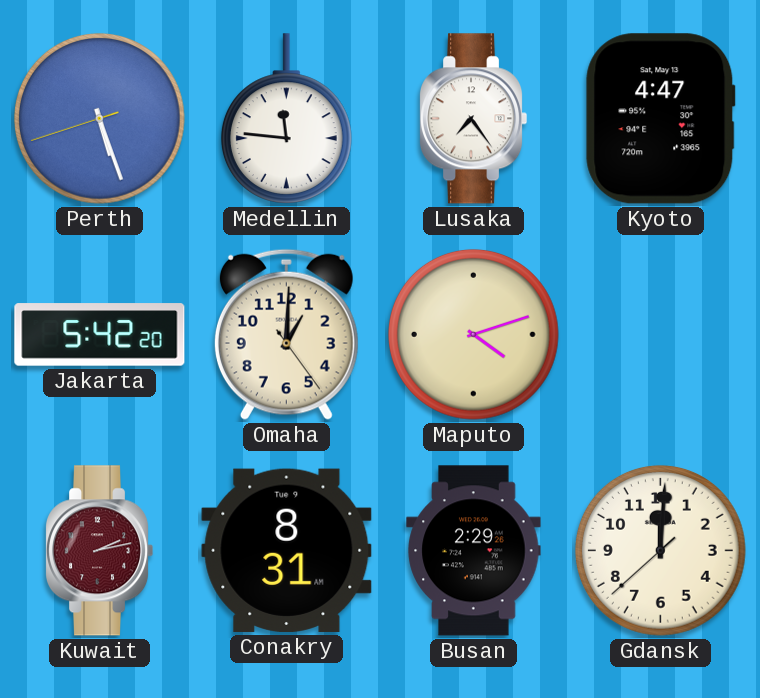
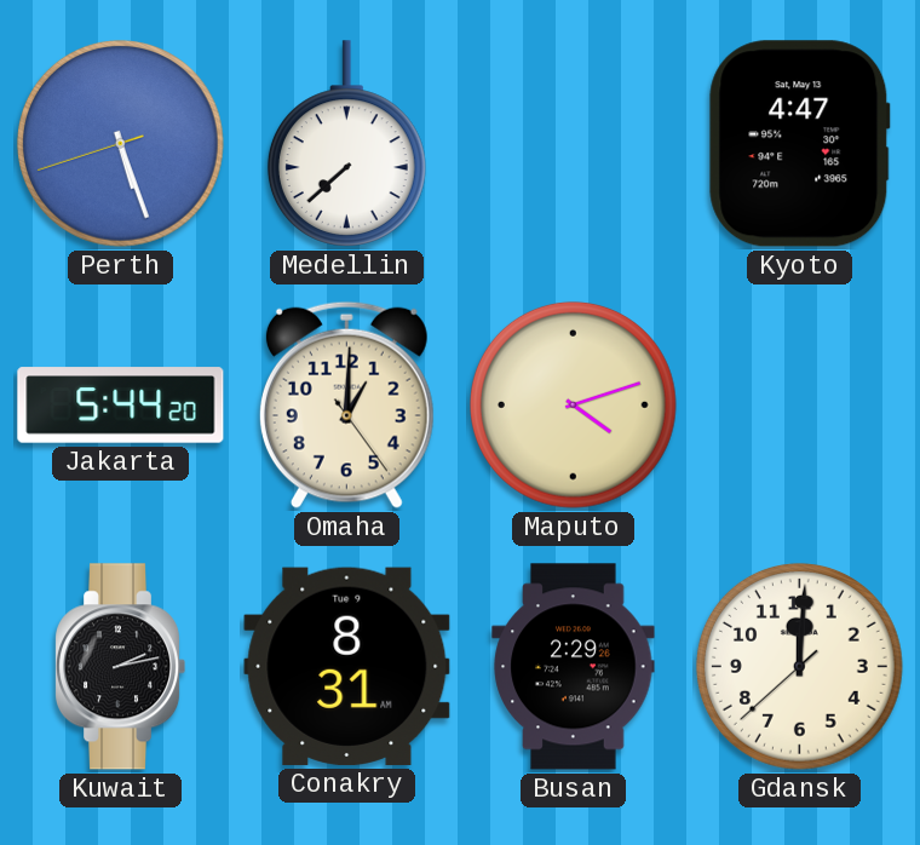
Medellin: 11:46 -> 7:38
Lusaka: 7:24 -> none
Jakarta: 5:42 -> 5:44
Kuwait dial: burgundy -> black
